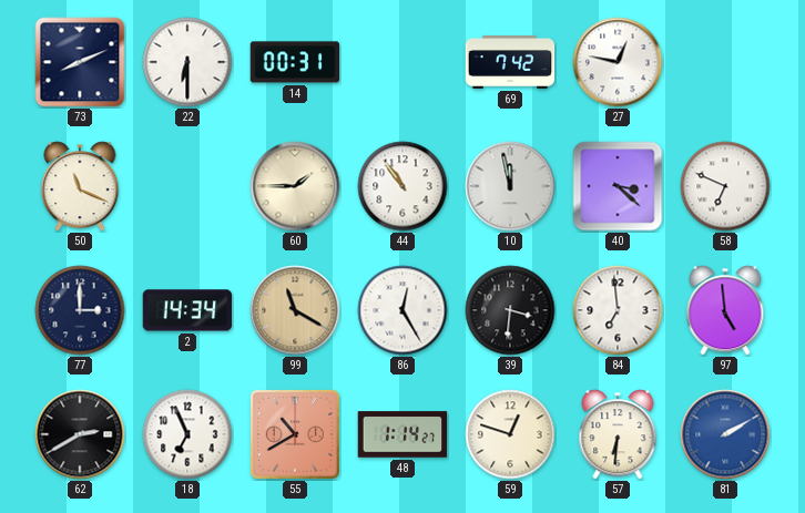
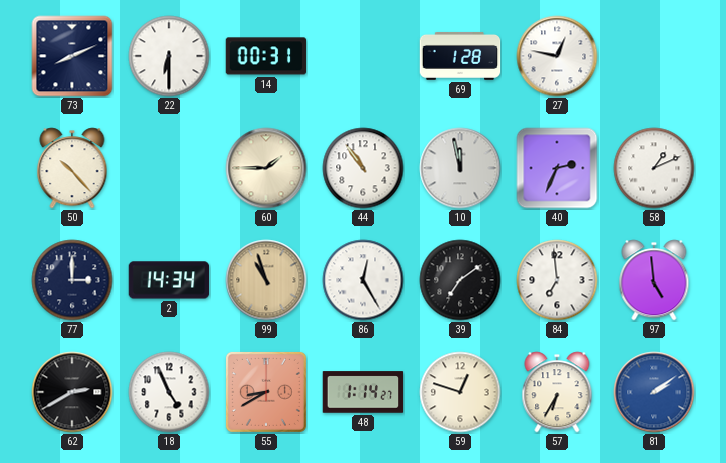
69: 7:42 -> 1:28
50: 11:19 -> 10:23
40: 3:22 -> 2:34
58: 6:49 -> 1:11
99: 11:20 -> 10:57
39: 3:31 -> 7:09
18: 6:56 -> 4:56
55: 10:40 -> 8:40
57: 6:31 -> 6:35
81: 2:10 -> 2:09
